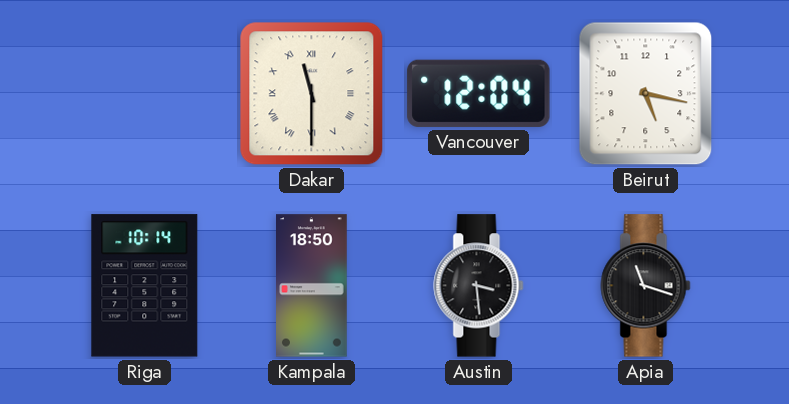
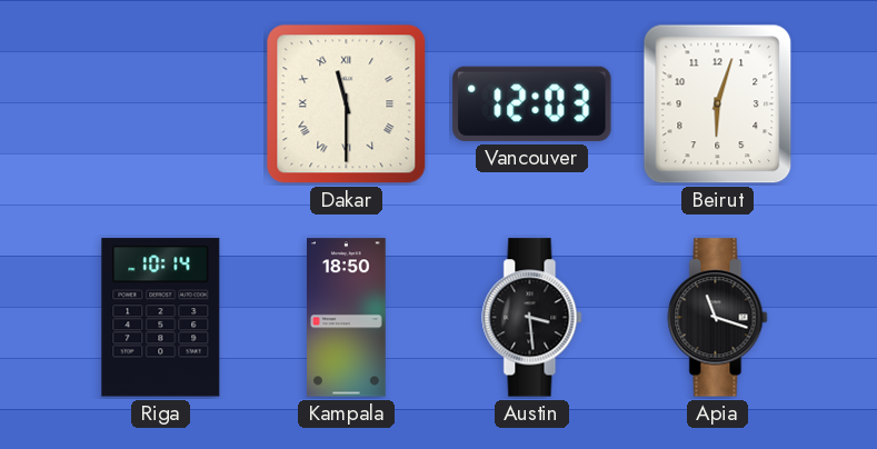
Vancouver: 12:04 -> 12:03
Beirut: 5:17 -> 6:03
